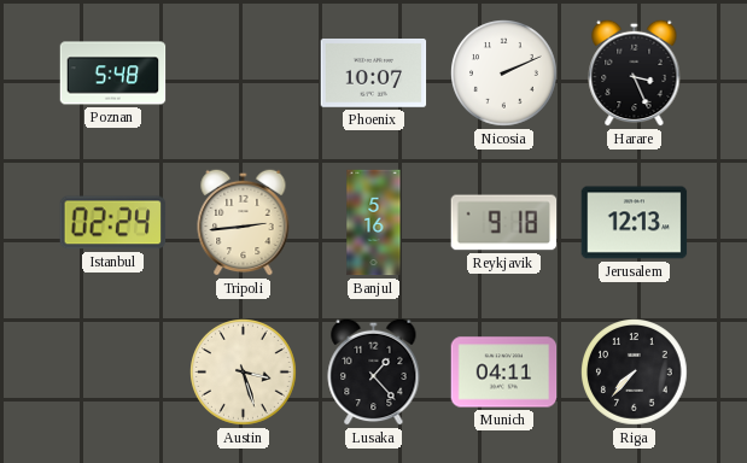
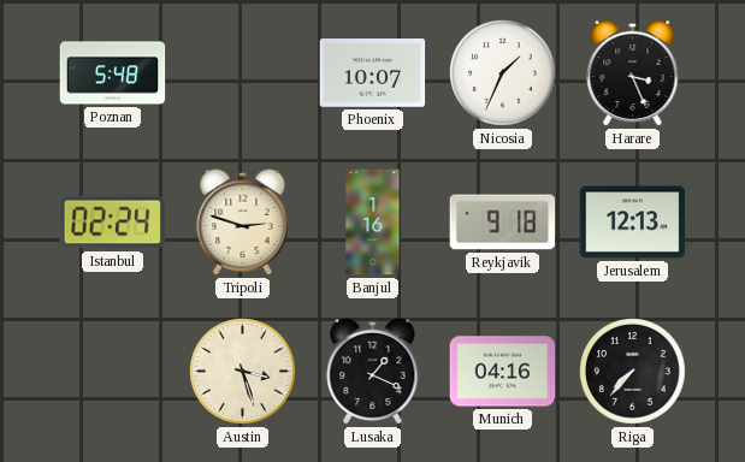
Nicosia: 2:11 -> 1:34
Tripoli: 2:44 -> 2:48
Banjul: 5:16 -> 1:16
Lusaka: 1:23 -> 1:19
Munich: 04:11 -> 04:16
